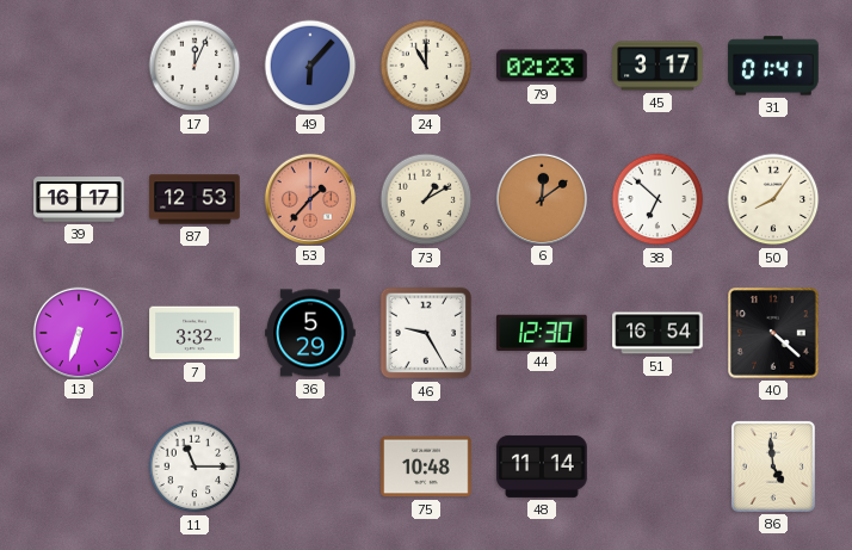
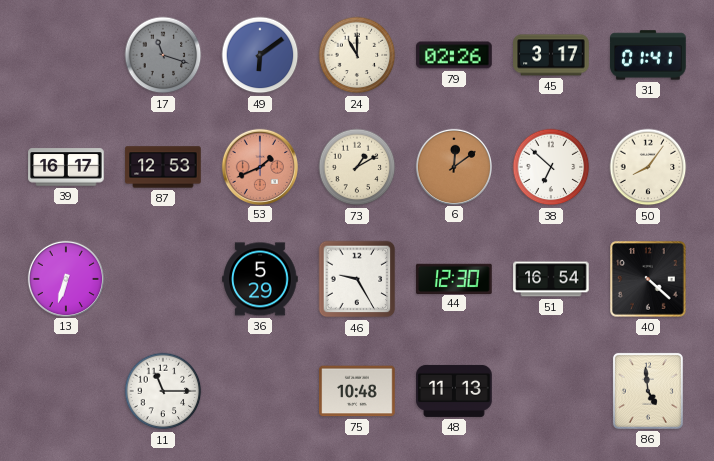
17: 12:04 -> 11:18
17 dial: white -> grey
49: 6:07 -> 6:09
79: 02:23 -> 02:26
53: 1:37 -> 1:41
7: 3:32 -> none
48: 11:14 -> 11:13
